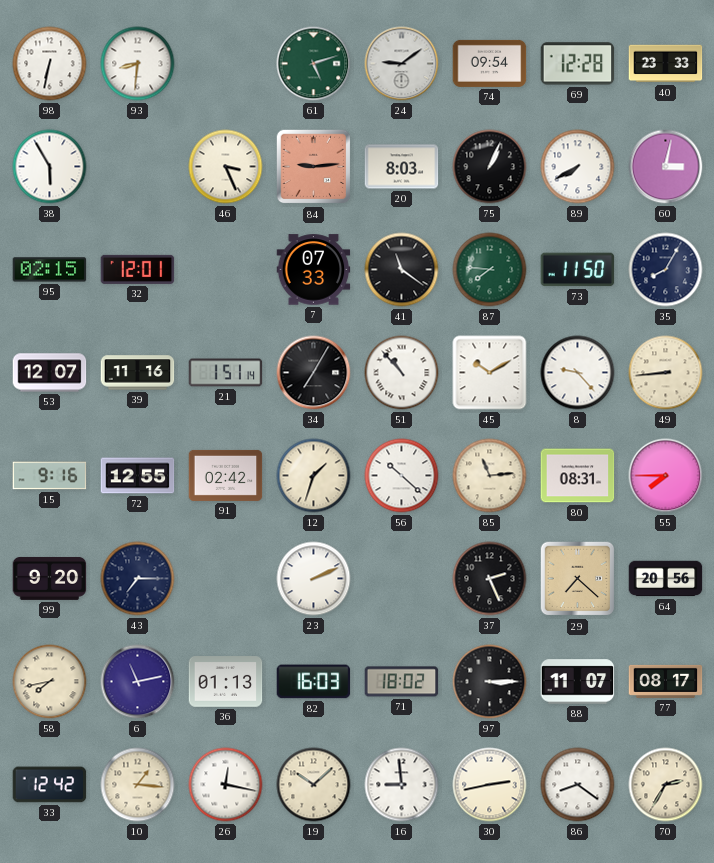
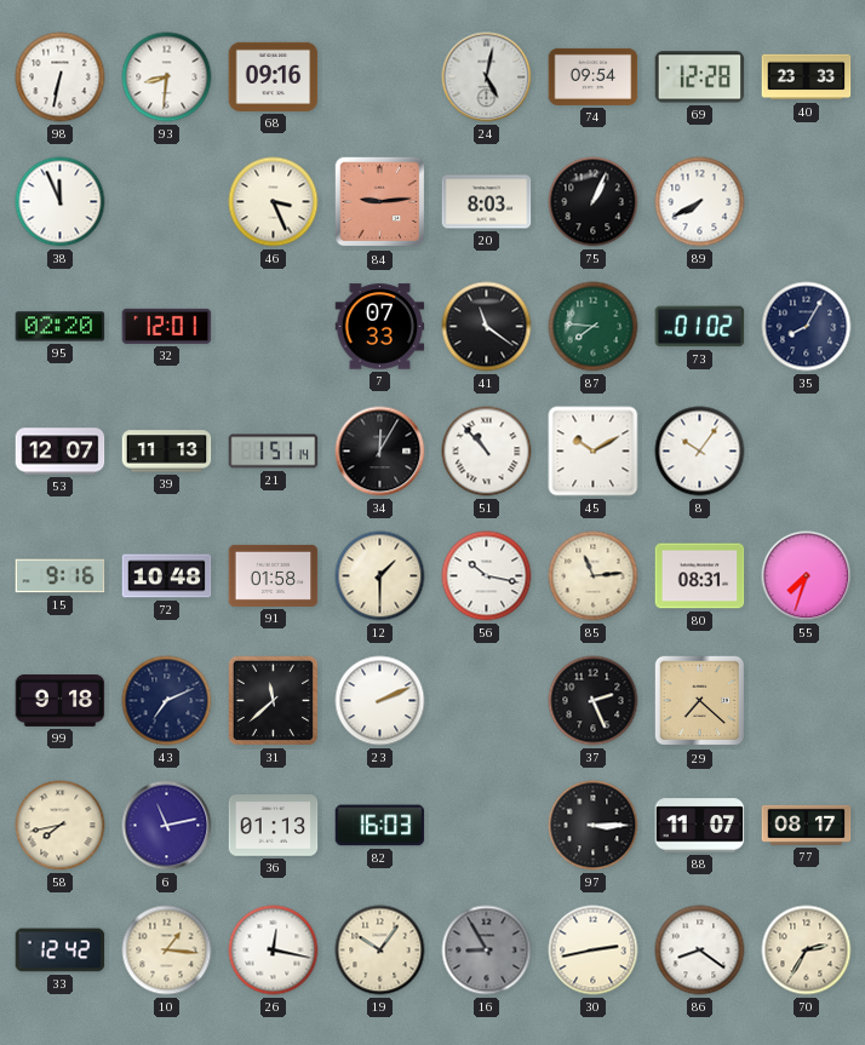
68: none -> 09:16
61: 5:12 -> none
24: 9:09 -> 5:02
38: 5:55 -> 11:56
60: 3:02 -> none
95: 02:15 -> 02:20
73: 11:50 -> 01:02
39: 11:16 -> 11:13
34: 7:05 -> 12:05
8: 9:23 -> 10:06
49: 8:44 -> none
72: 12:55 -> 10:48
91: 02:42 -> 01:58
12: 1:33 -> 1:30
56: 10:22 -> 10:17
55: 7:45 -> 7:33
99: 9:20 -> 9:18
43: 7:15 -> 7:11
31: none -> 11:38
64: 20:56 -> none
71: 18:02 -> none
19: 10:08 -> 10:06
16: 8:59 -> 8:55
16 dial: white -> grey
